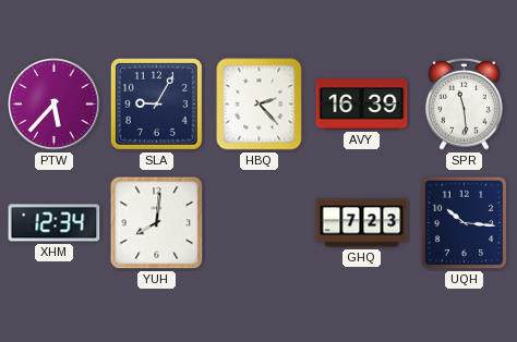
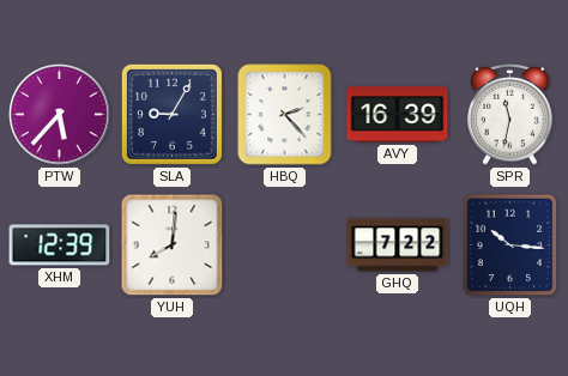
SPR: 11:29 -> 11:32
XHM: 12:34 -> 12:39
GHQ: 7:23 -> 7:22
